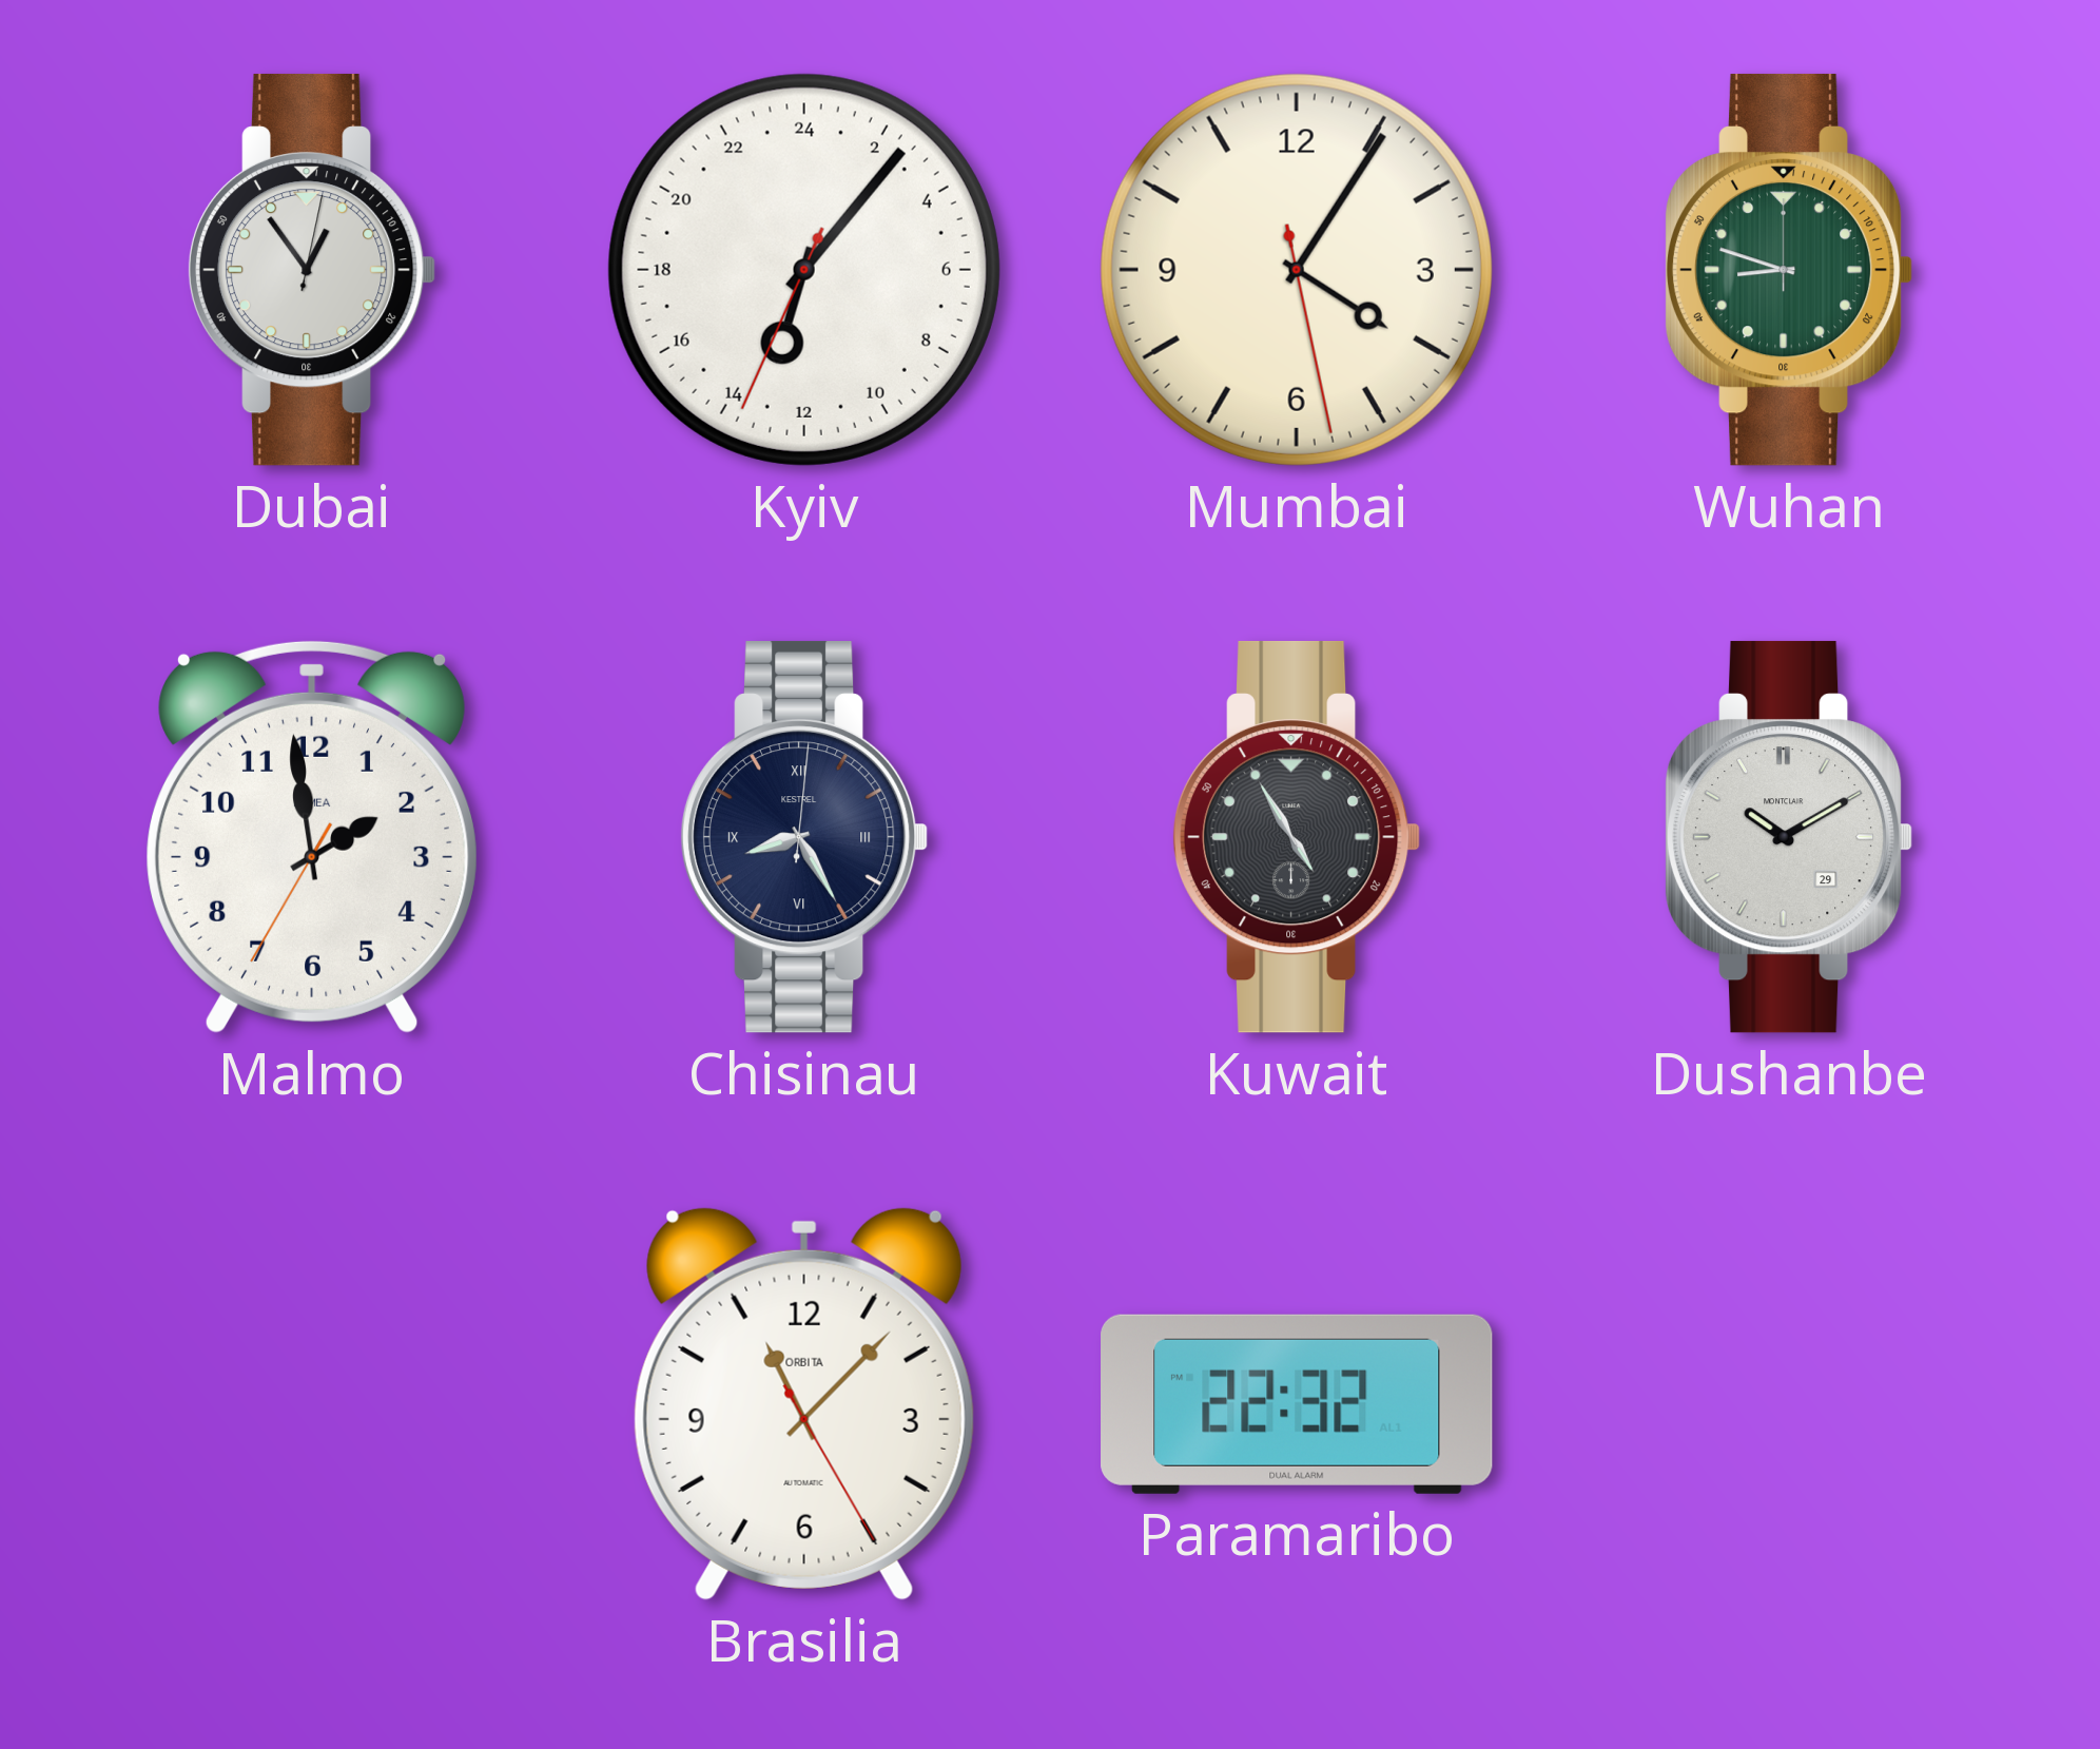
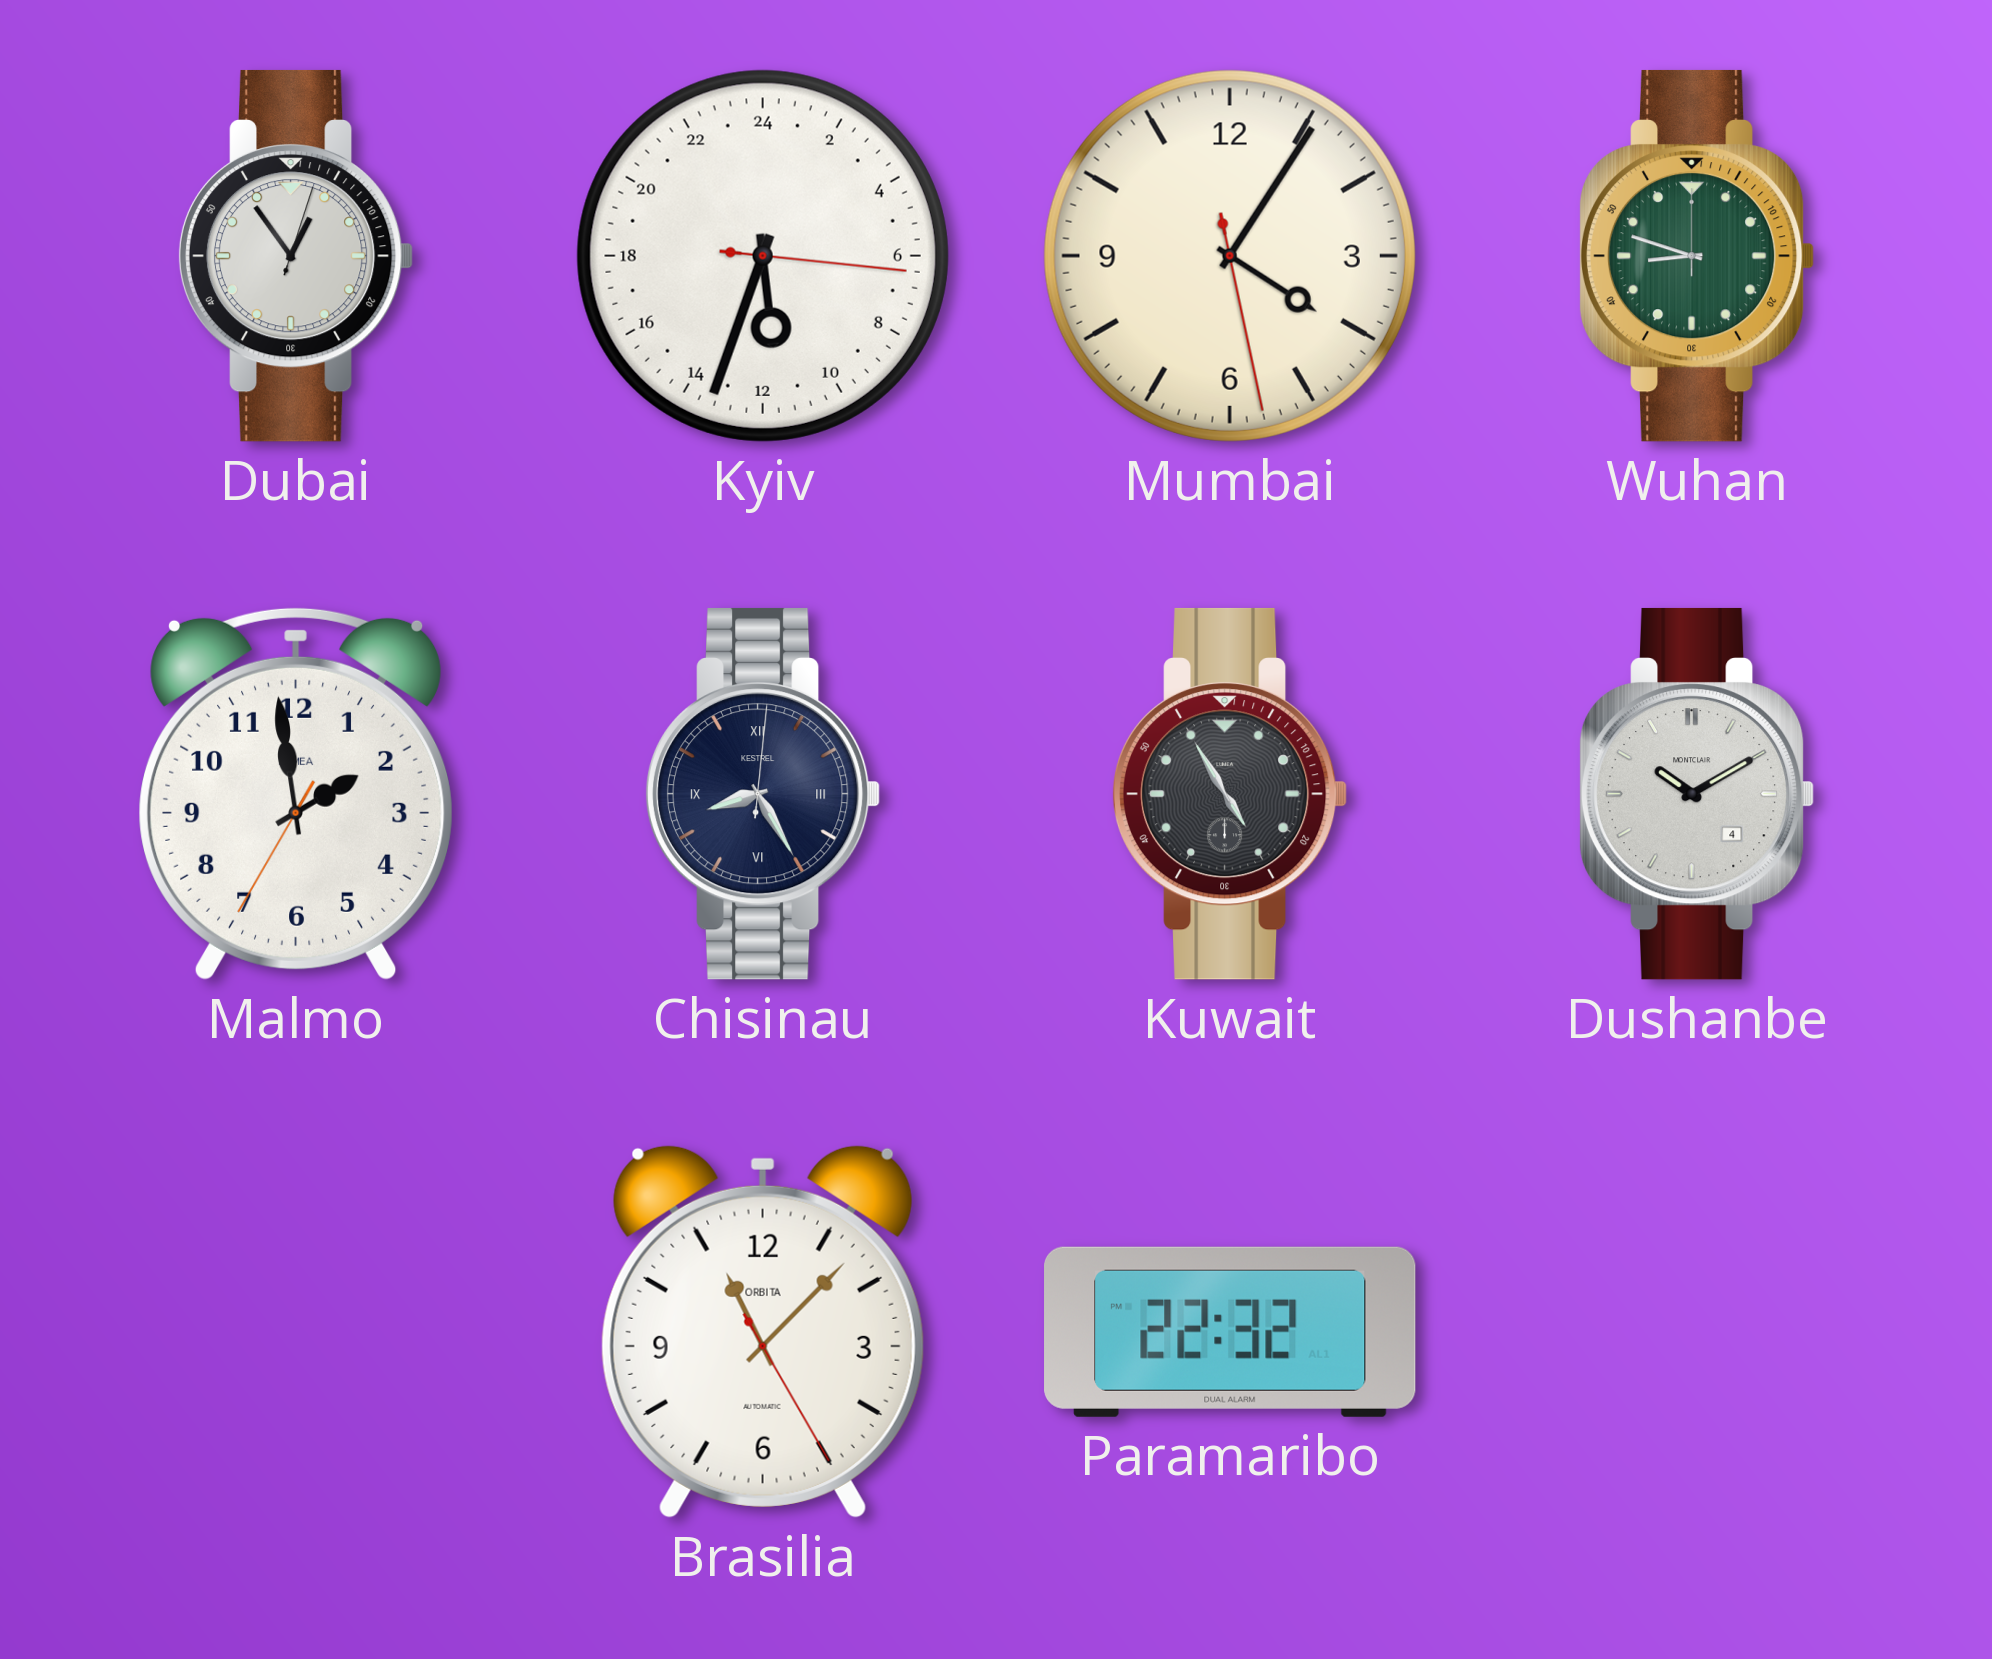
Dubai: 12:54:02 -> 12:54:03
Kyiv: 13:06 -> 11:33
Dushanbe date: 29 -> 4
